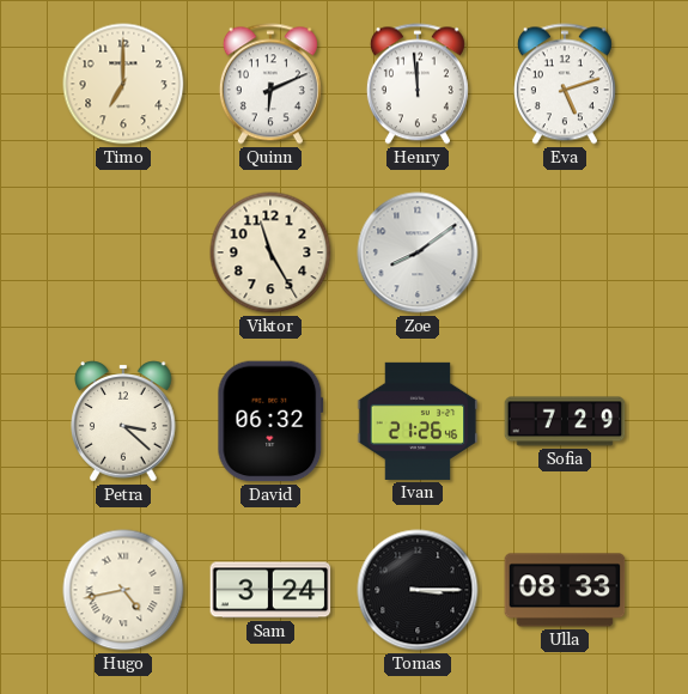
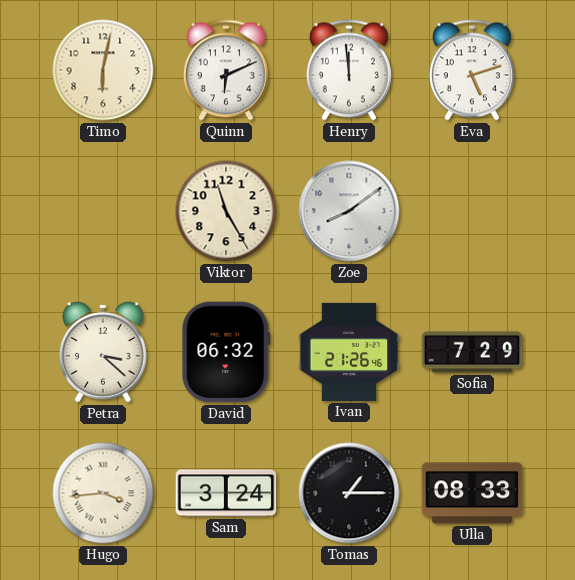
Timo: 7:00 -> 6:02
Hugo: 4:43 -> 3:44
Tomas: 3:15 -> 1:15
